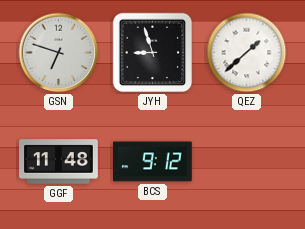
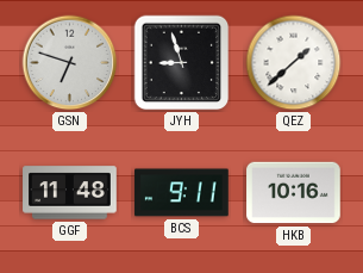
BCS: 9:12 -> 9:11
HKB: none -> 10:16
